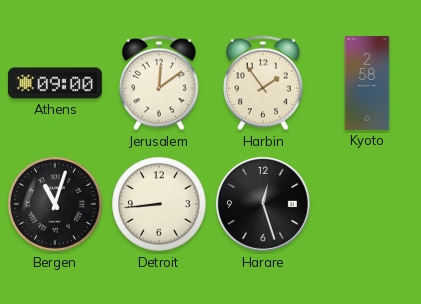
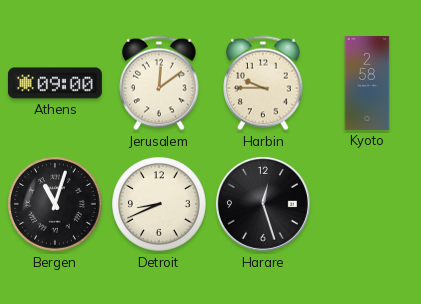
Harbin: 1:54 -> 9:45
Detroit: 8:44 -> 8:41
